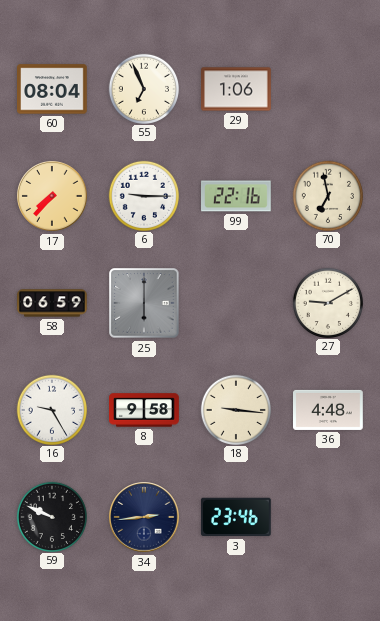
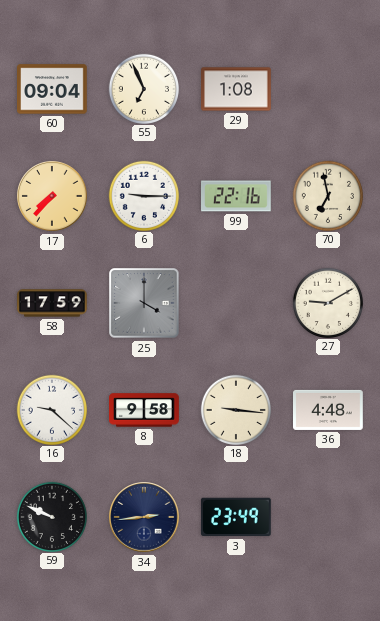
60: 08:04 -> 09:04
29: 1:06 -> 1:08
58: 06:59 -> 17:59
25: 6:00 -> 4:00
16: 9:25 -> 9:22
3: 23:46 -> 23:49
